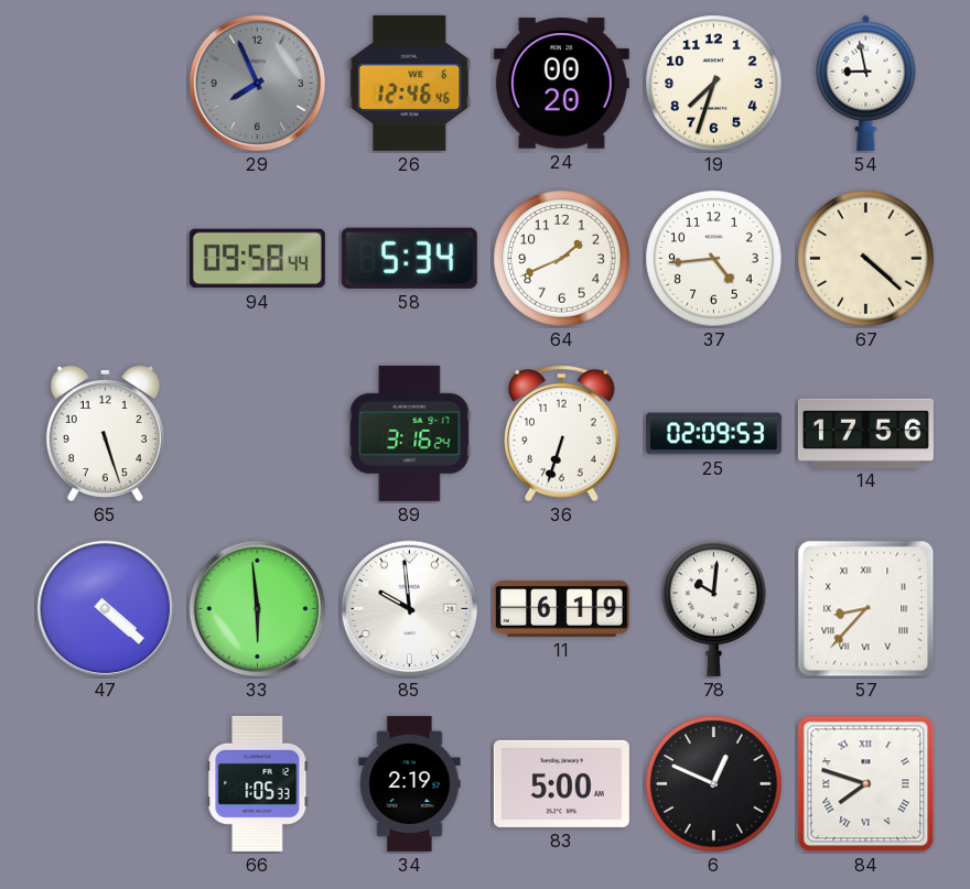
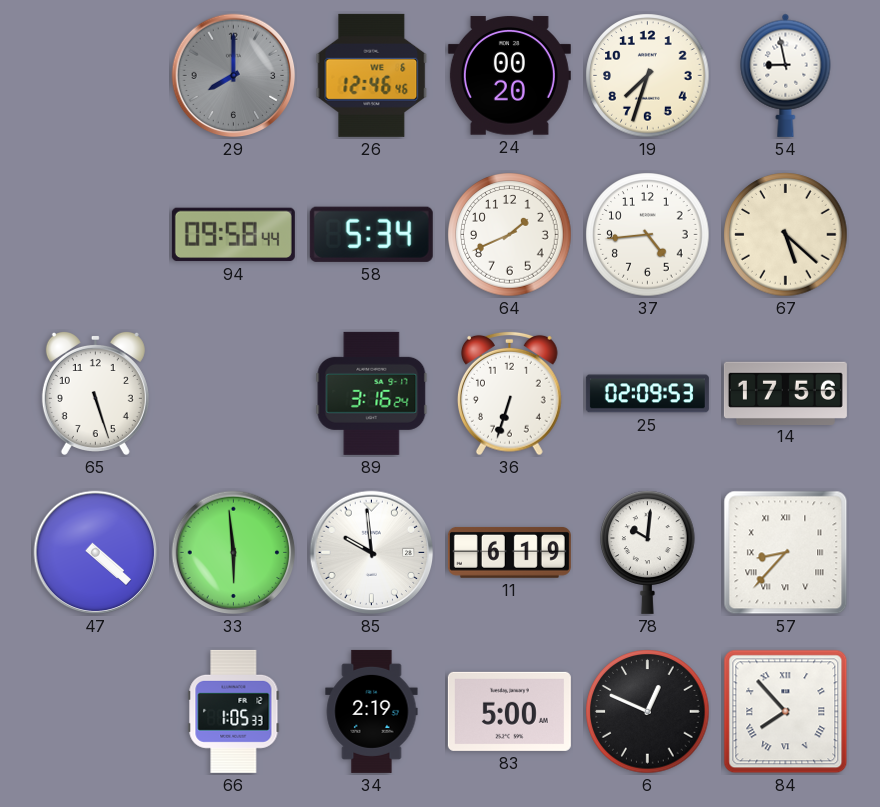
29: 7:56 -> 8:00
67: 4:22 -> 5:22
84: 7:48 -> 7:53
